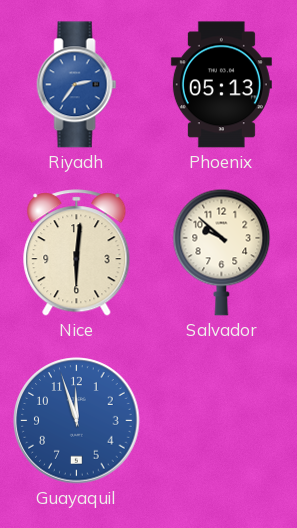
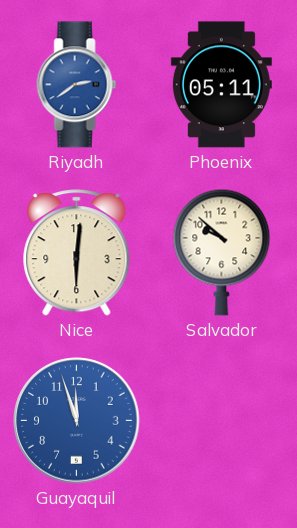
Riyadh: 2:36 -> 2:39
Phoenix: 05:13 -> 05:11
